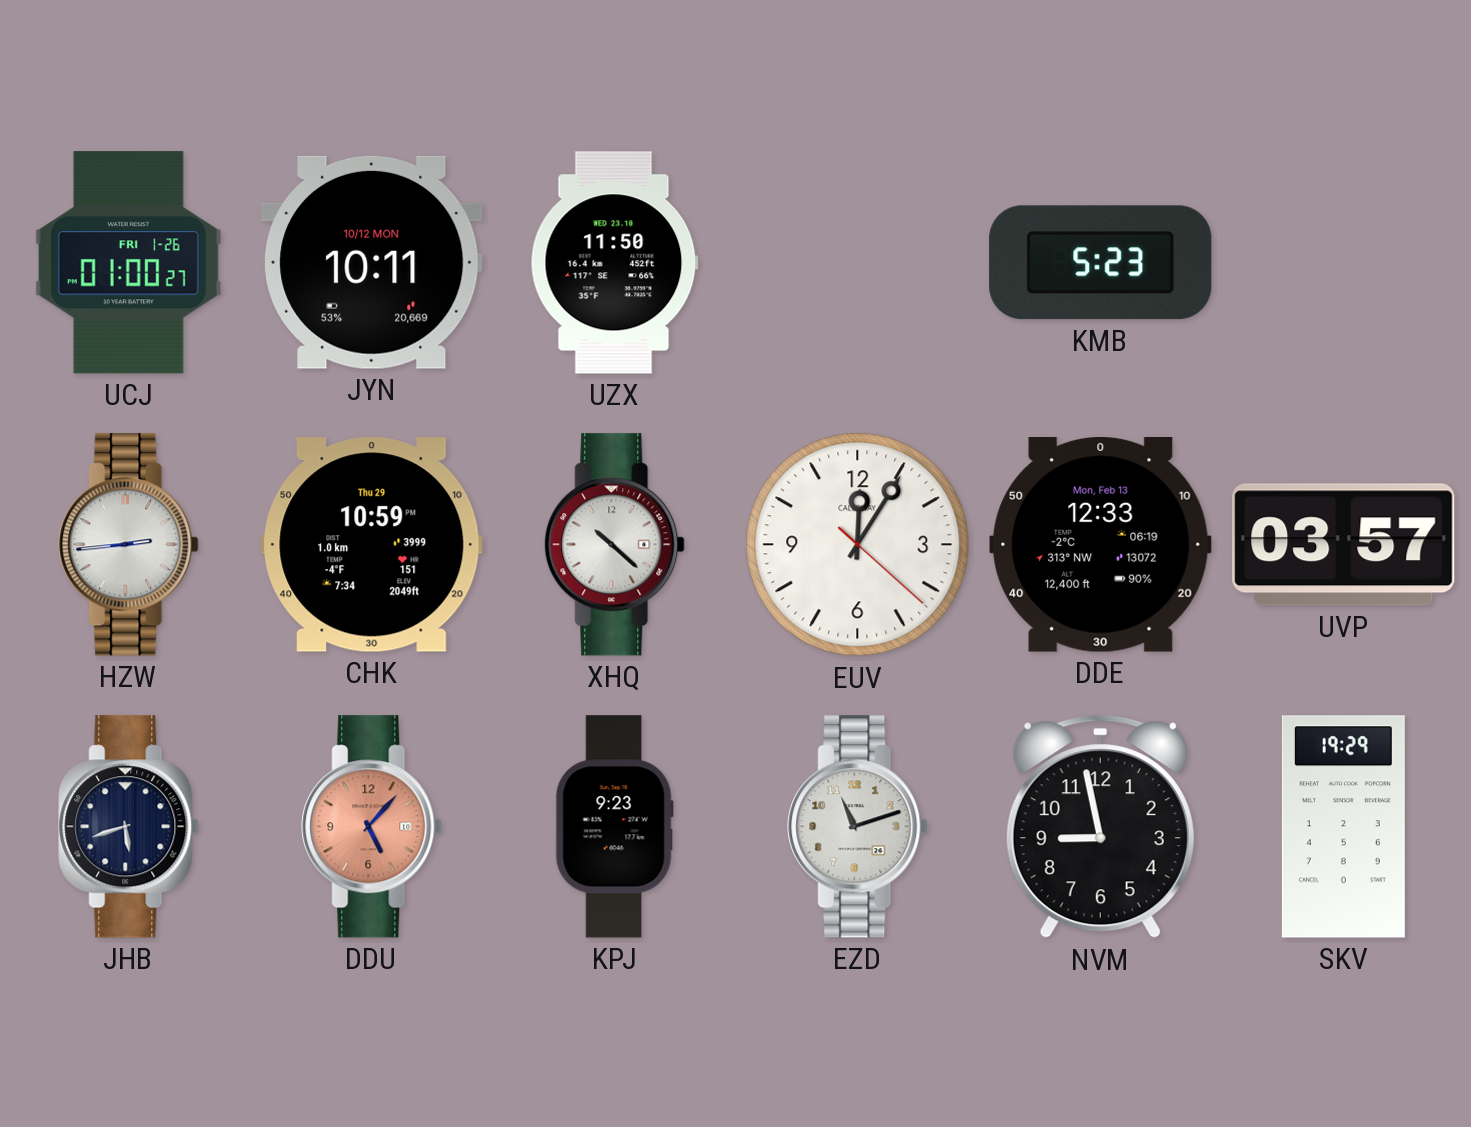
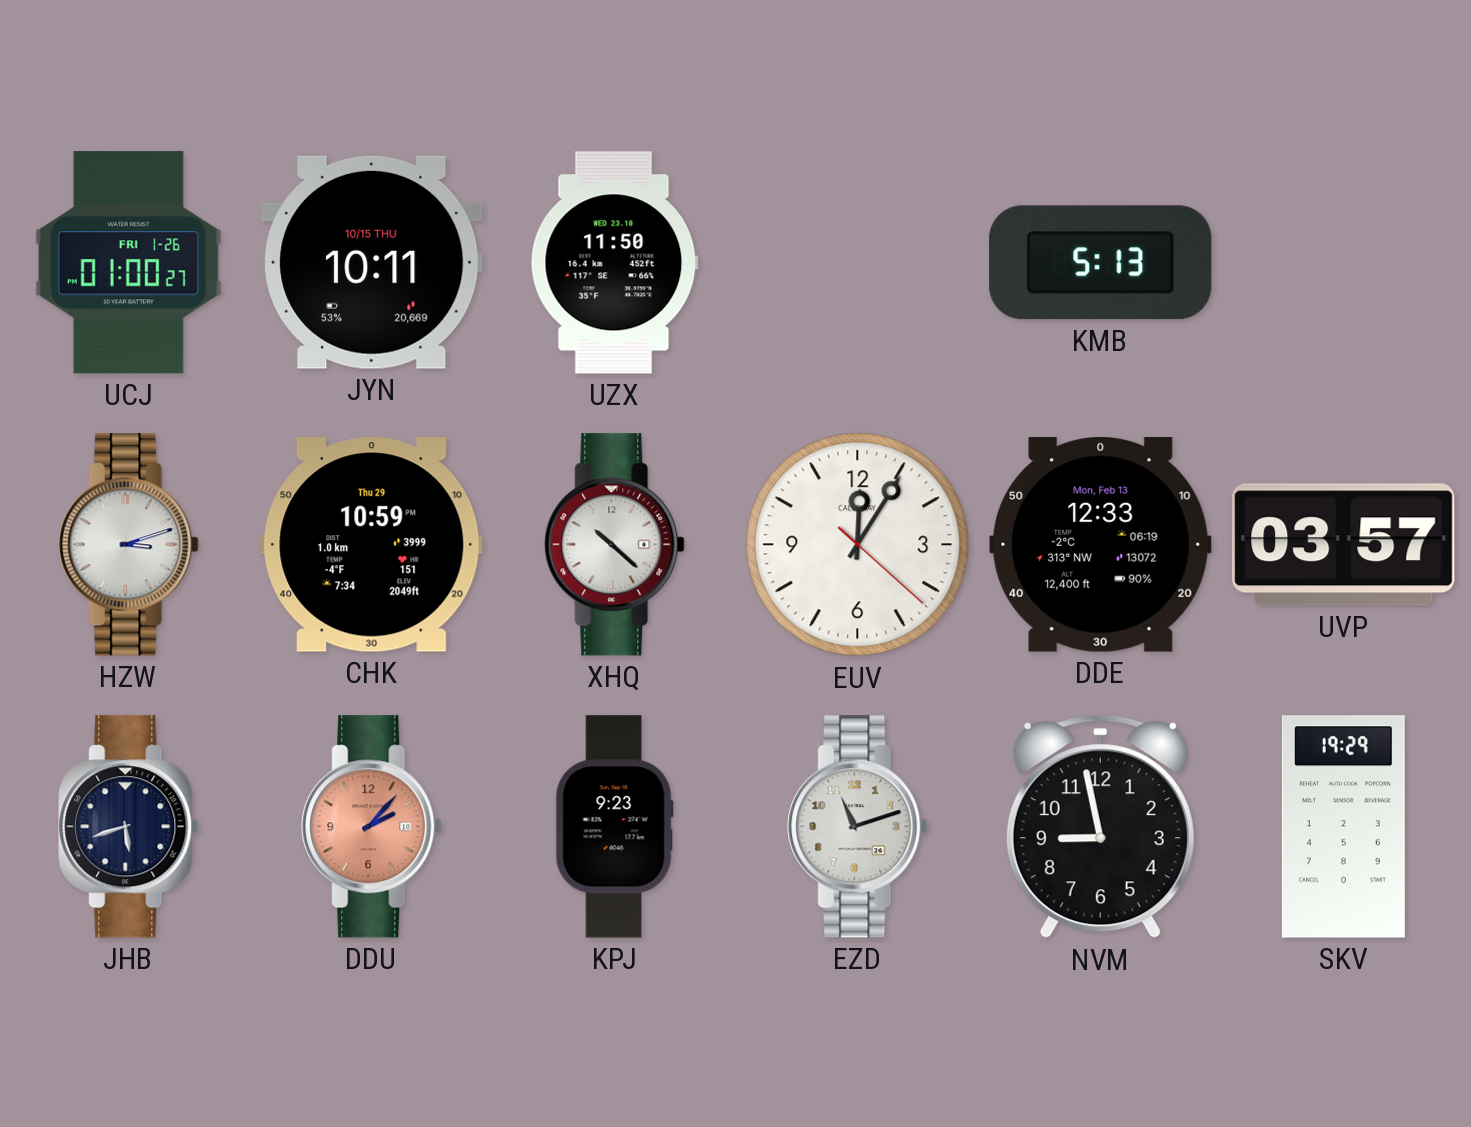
JYN date: 10/12 MON -> 10/15 THU
KMB: 5:23 -> 5:13
HZW: 2:44 -> 3:12
DDU: 5:07 -> 2:07
